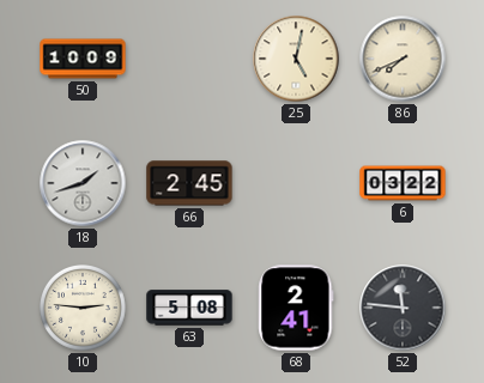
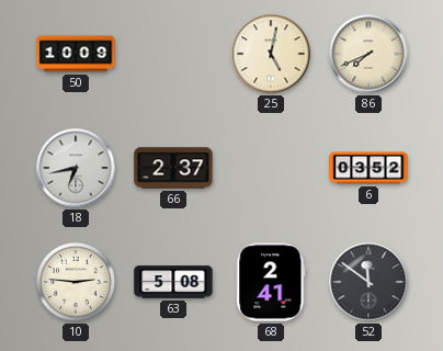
18: 1:42 -> 6:43
66: 2:45 -> 2:37
6: 03:22 -> 03:52
52: 11:46 -> 11:51
